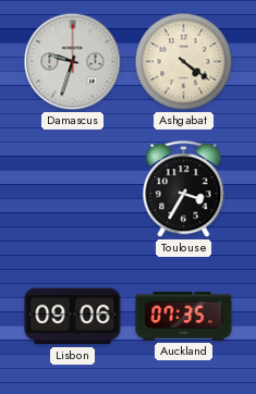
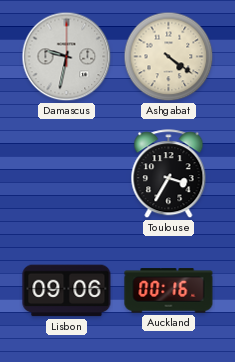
Damascus: 9:33 -> 9:32
Auckland: 07:35 -> 00:16
